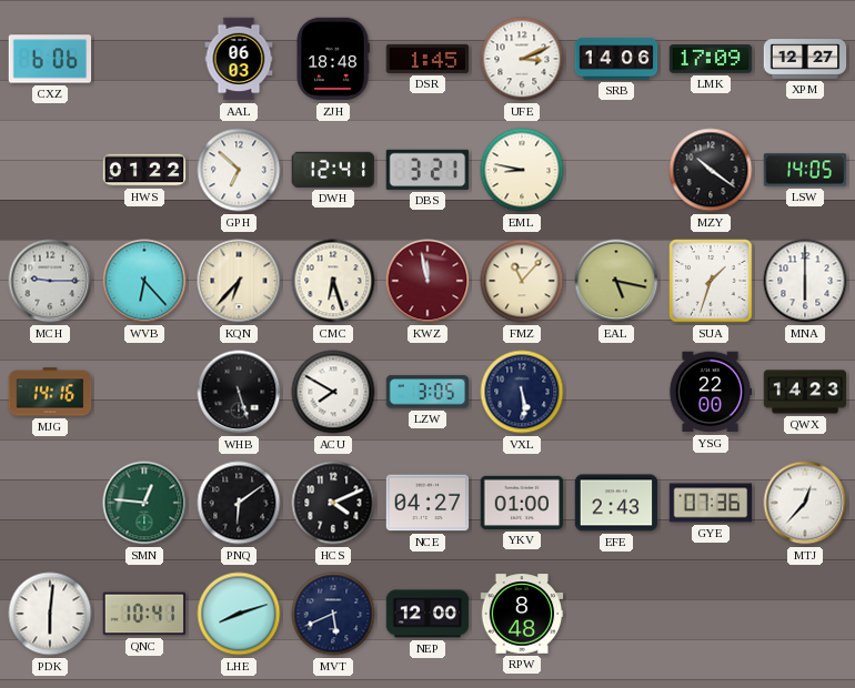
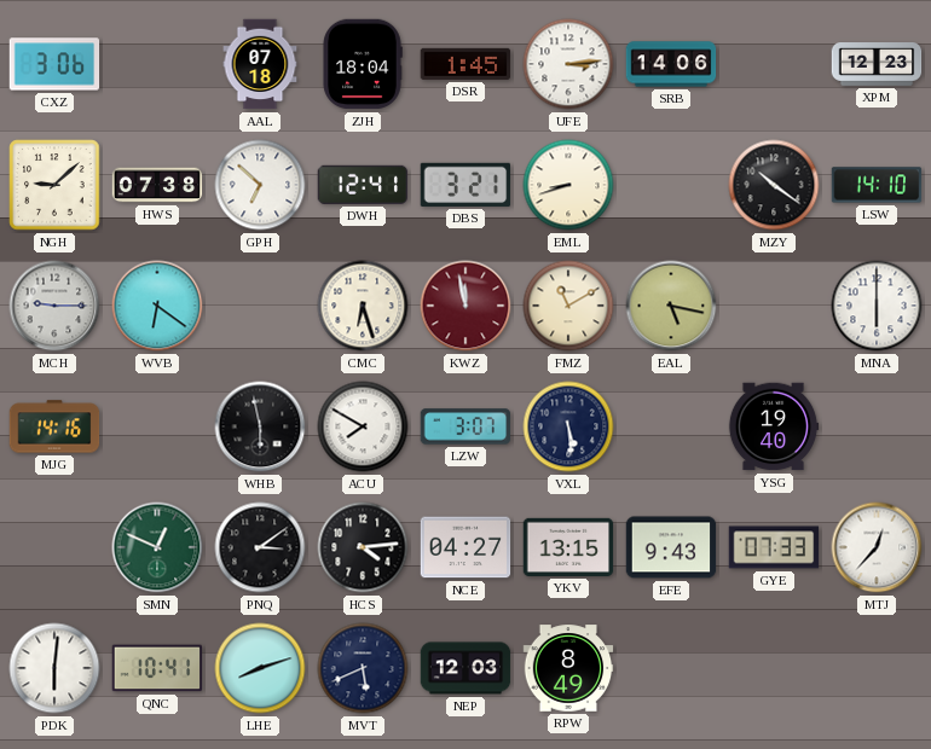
CXZ: 6:06 -> 3:06
AAL: 06:03 -> 07:18
ZJH: 18:48 -> 18:04
UFE: 3:11 -> 3:14
LMK: 17:09 -> none
XPM: 12:27 -> 12:23
NGH: none -> 9:08
HWS: 01:22 -> 07:38
EML: 8:47 -> 8:42
LSW: 14:05 -> 14:10
WVB: 6:23 -> 6:21
KQN: 6:37 -> none
FMZ: 11:07 -> 11:10
SUA: 1:33 -> none
WHB: 5:27 -> 5:58
LZW: 3:05 -> 3:07
YSG: 22:00 -> 19:40
QWX: 14:23 -> none
SMN: 12:46 -> 12:49
PNQ: 6:09 -> 3:09
HCS: 4:11 -> 4:14
YKV: 01:00 -> 13:15
EFE: 2:43 -> 9:43
GYE: 07:36 -> 07:33
NEP: 12:00 -> 12:03
RPW: 8:48 -> 8:49
